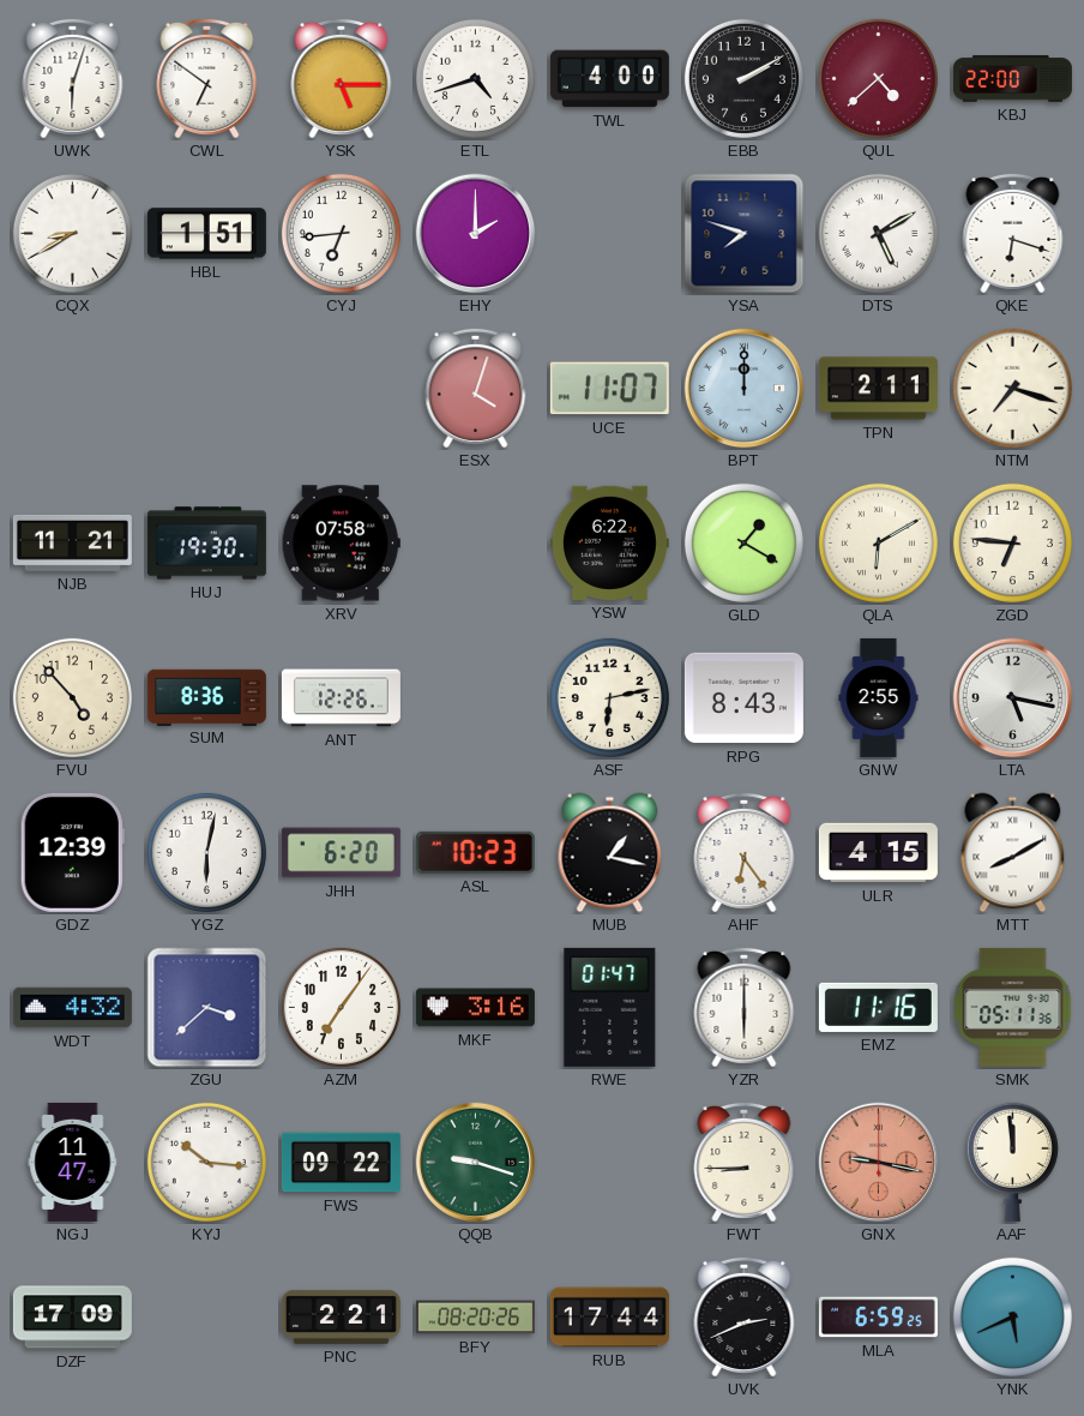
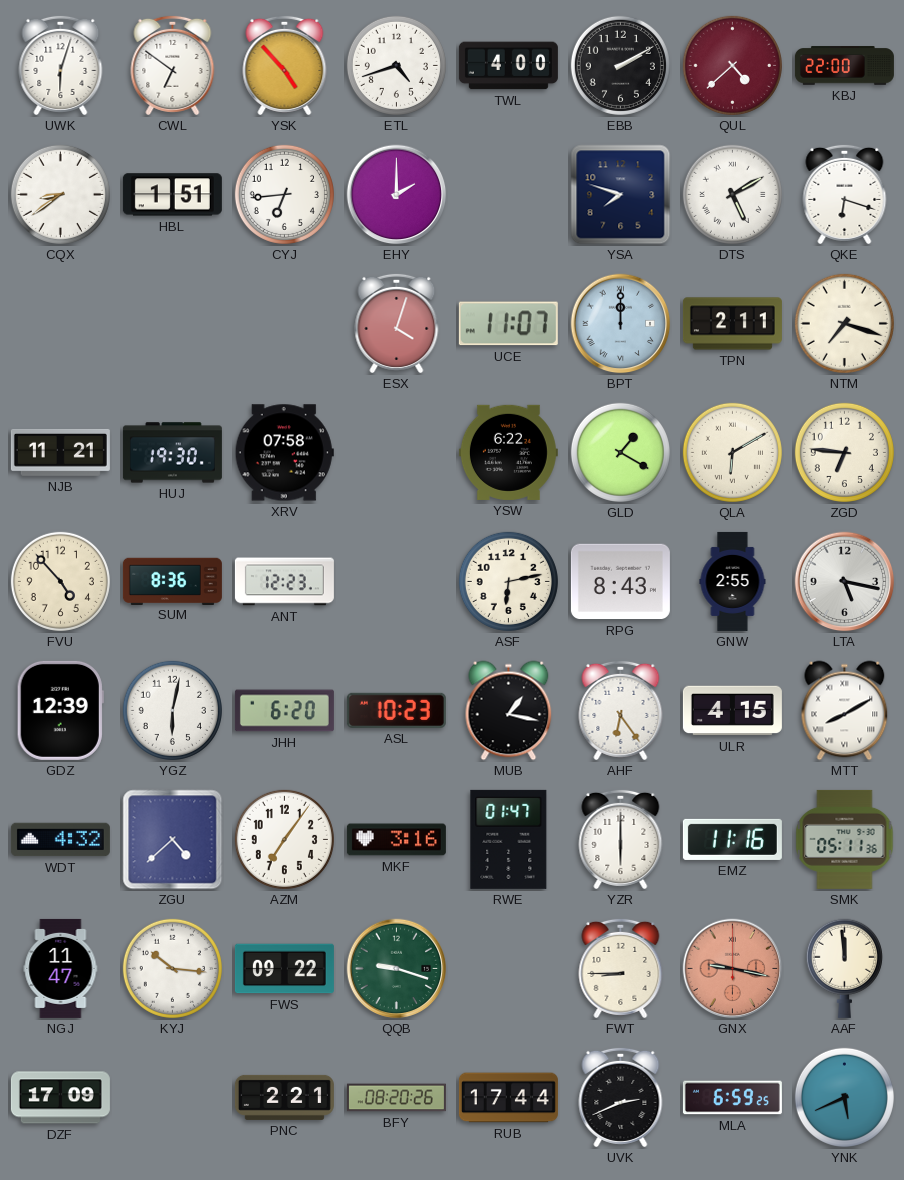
YSK: 5:15 -> 4:53
CQX: 8:40 -> 8:39
ANT: 12:26 -> 12:23
ZGU: 3:38 -> 4:38
